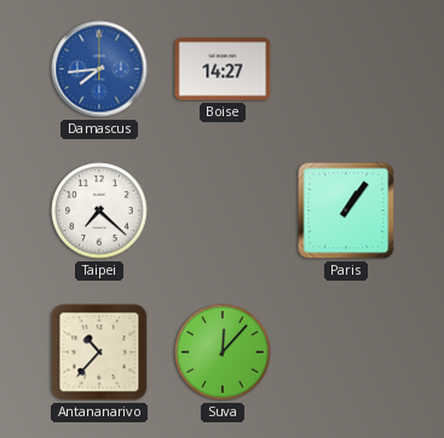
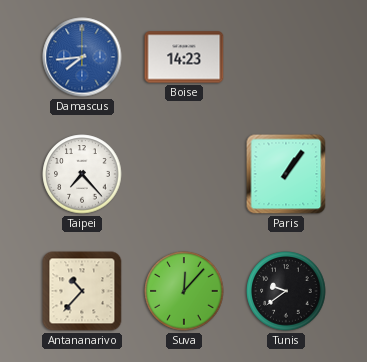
Boise: 14:27 -> 14:23
Taipei: 7:22 -> 7:23
Tunis: none -> 9:39
